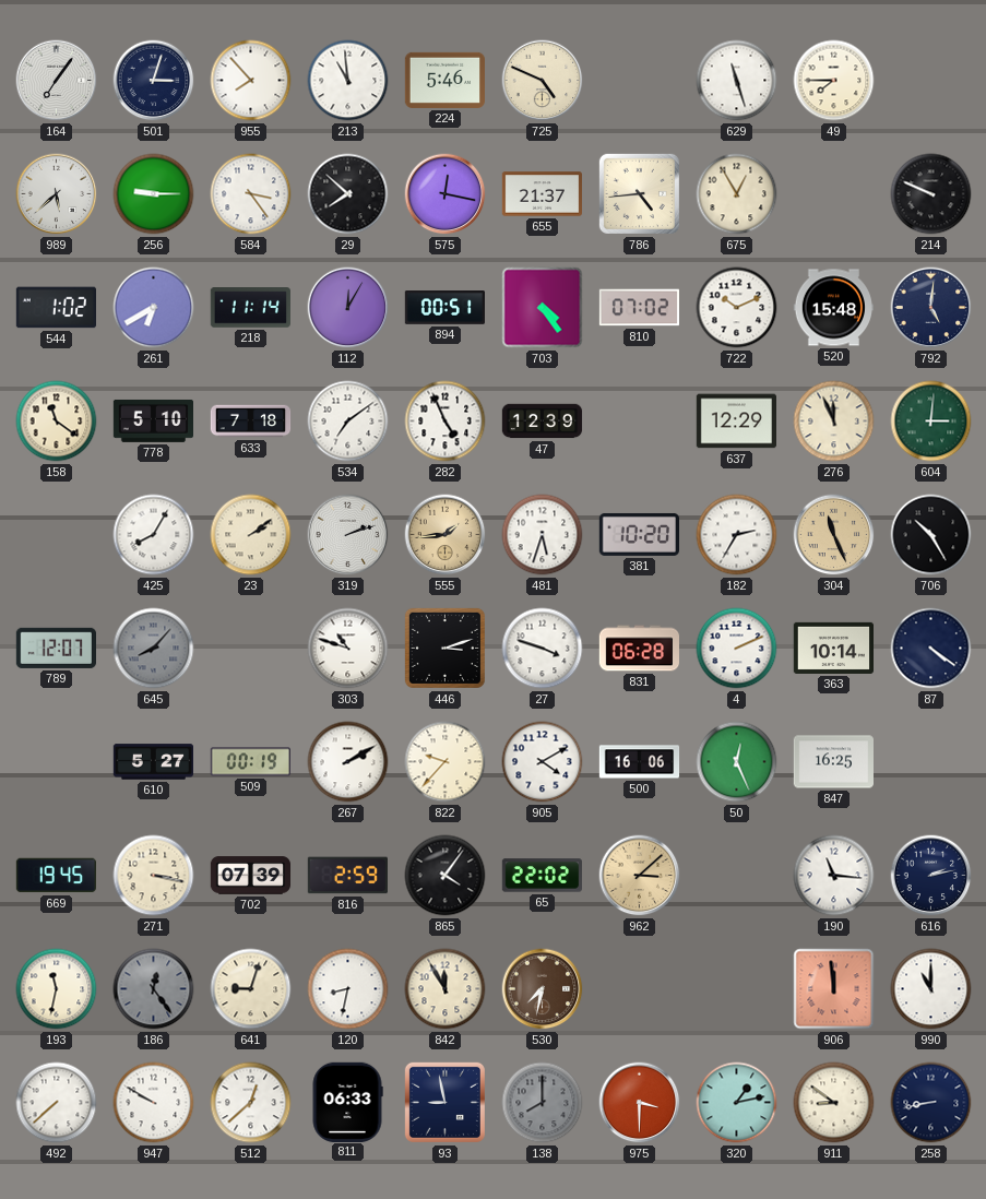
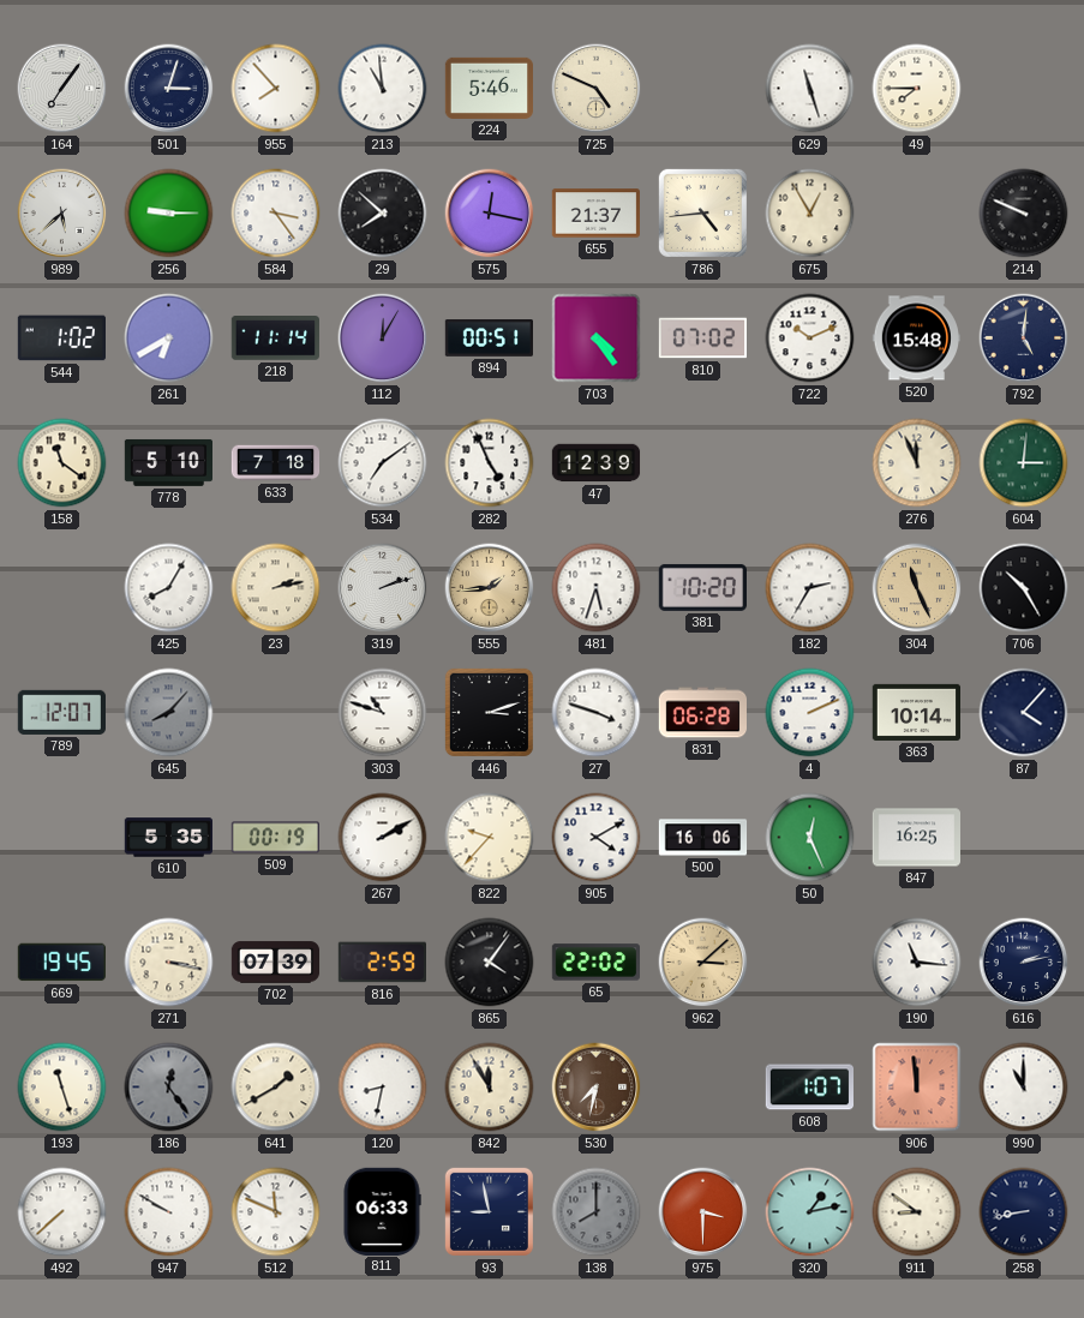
637: 12:29 -> none
23: 2:09 -> 2:13
87: 4:21 -> 4:07
610: 5:27 -> 5:35
193: 11:32 -> 11:27
641: 9:03 -> 1:40
608: none -> 1:07
512: 12:38 -> 11:49
